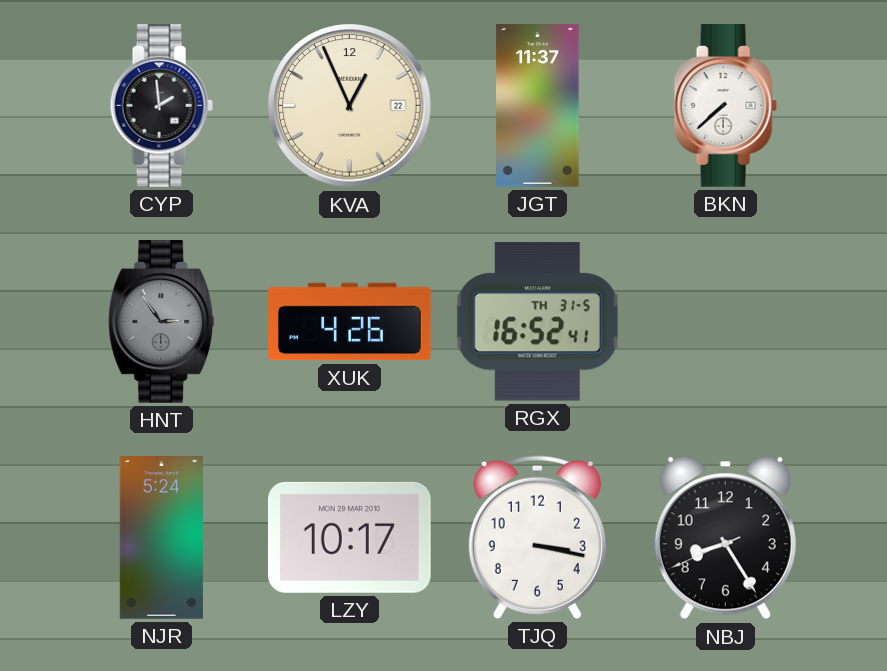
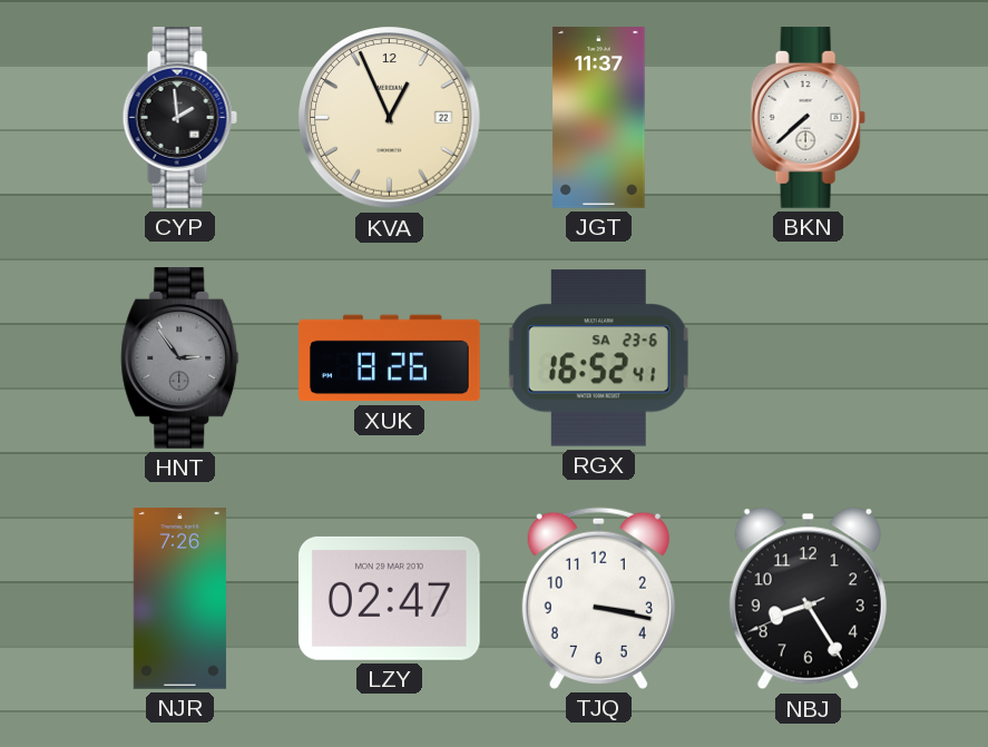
XUK: 4:26 -> 8:26
RGX date: TH 31-5 -> SA 23-6
NJR: 5:24 -> 7:26
LZY: 10:17 -> 02:47
